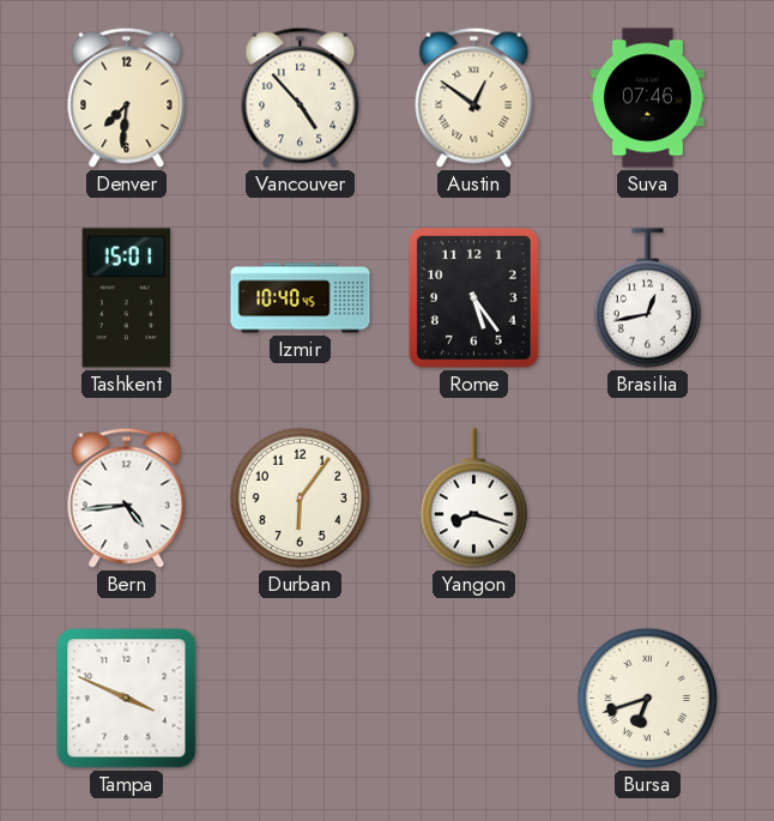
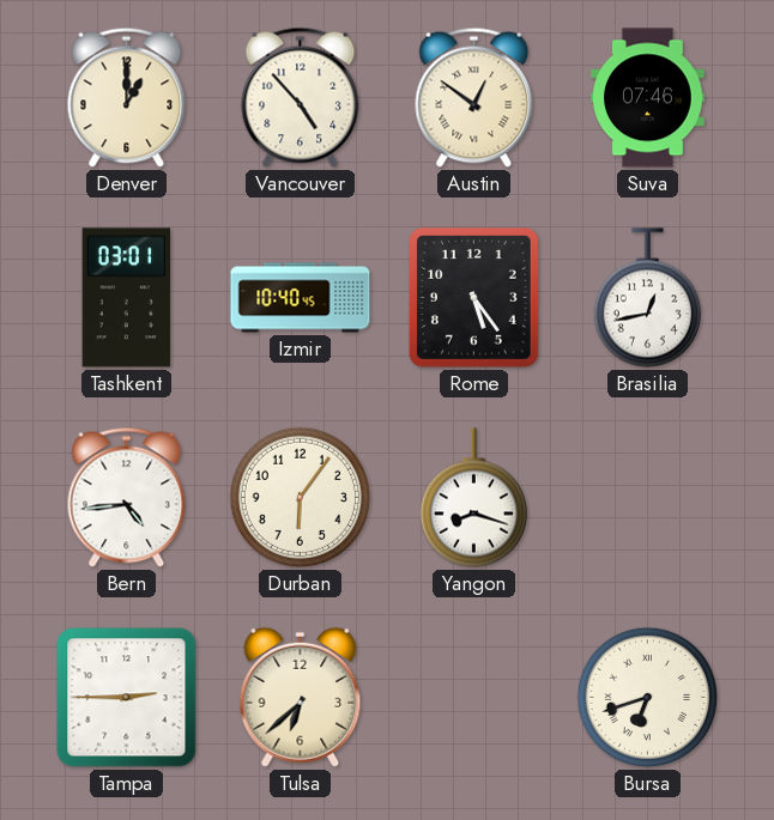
Denver: 7:31 -> 1:00
Tashkent: 15:01 -> 03:01
Tampa: 3:49 -> 2:45
Tulsa: none -> 6:38
